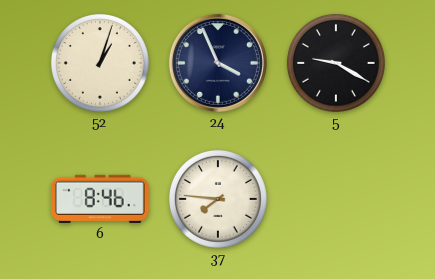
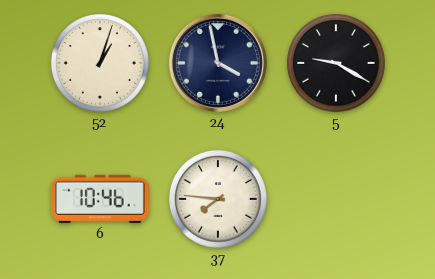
24: 3:56 -> 3:58
6: 8:46 -> 10:46
